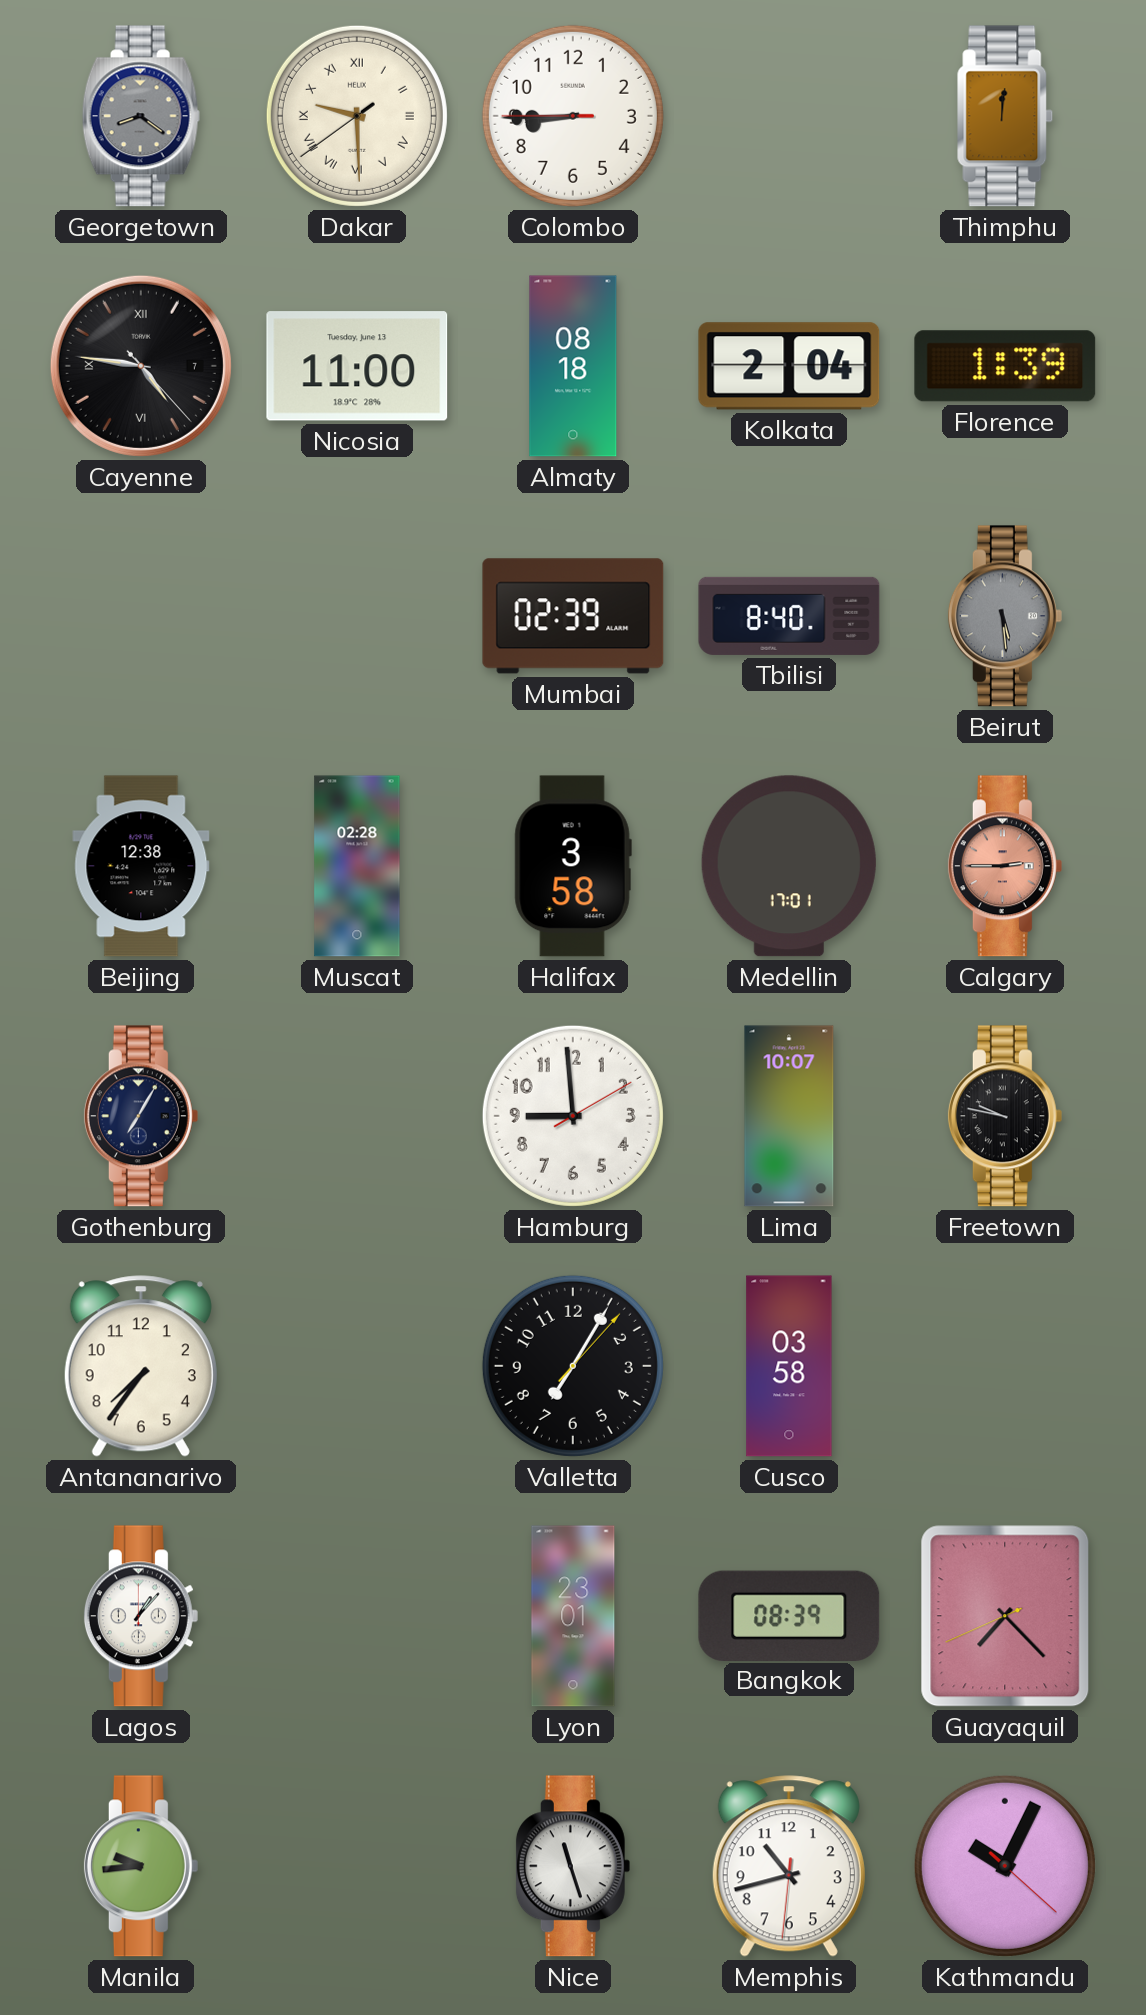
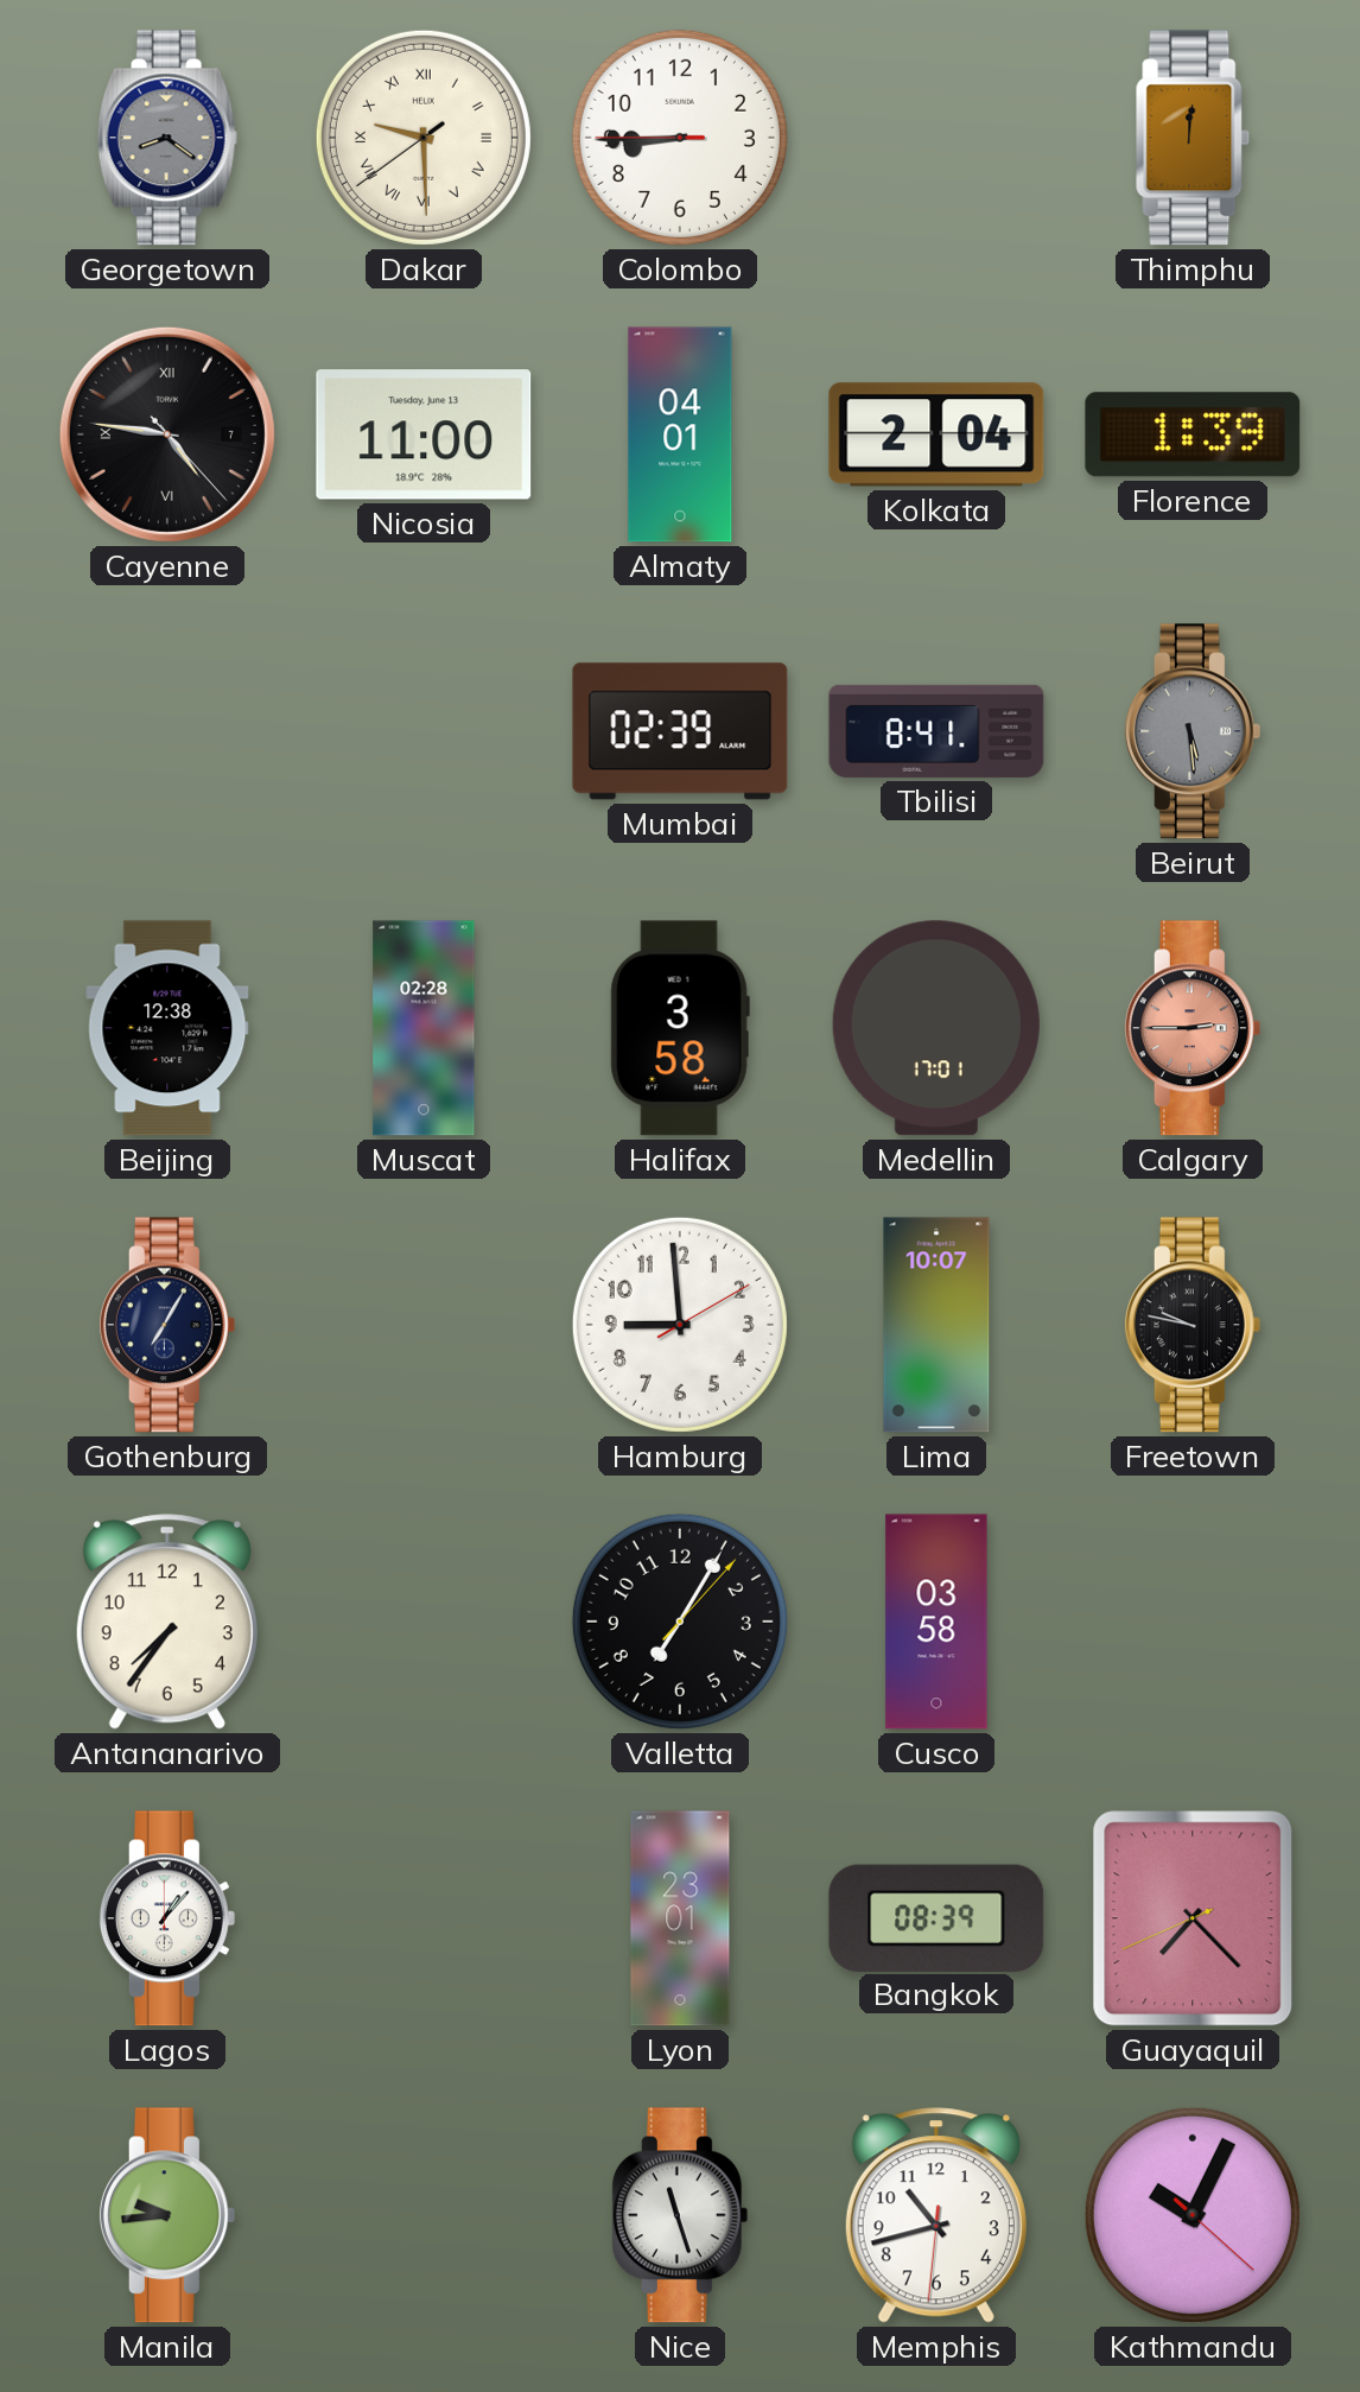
Almaty: 08:18 -> 04:01
Tbilisi: 8:40 -> 8:41
